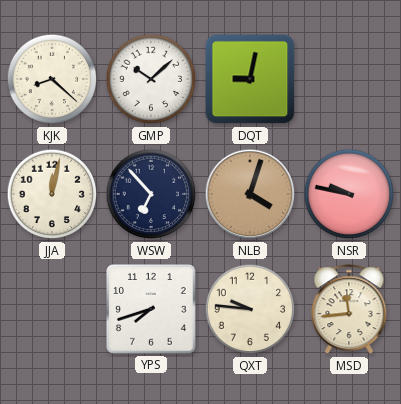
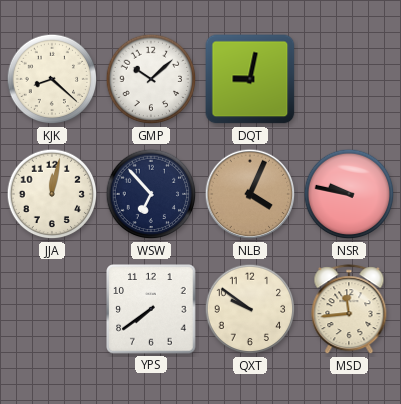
NLB: 4:03 -> 4:04
YPS: 7:42 -> 7:39
QXT: 9:46 -> 9:51
